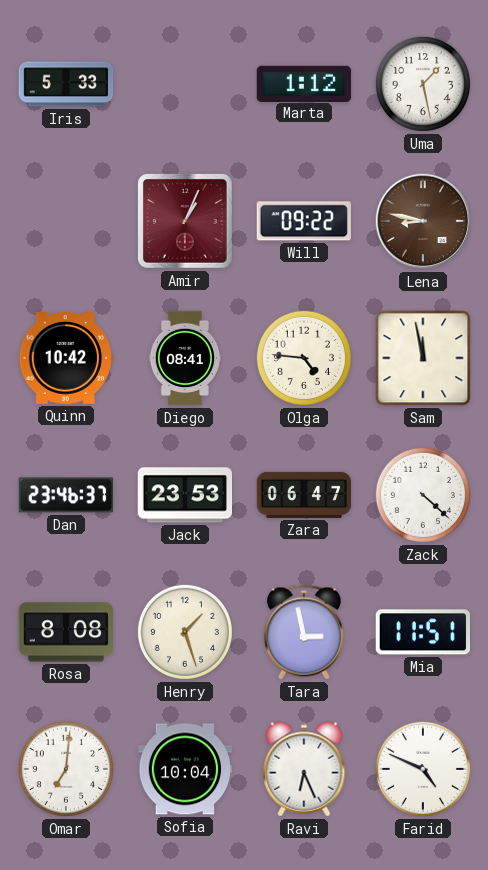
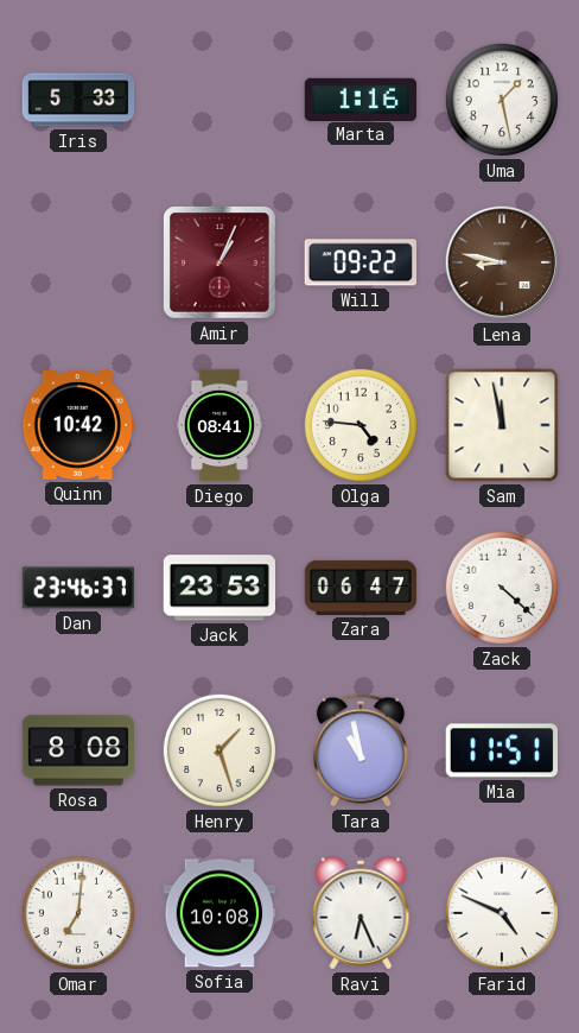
Marta: 1:12 -> 1:16
Tara: 2:58 -> 10:58
Sofia: 10:04 -> 10:08
